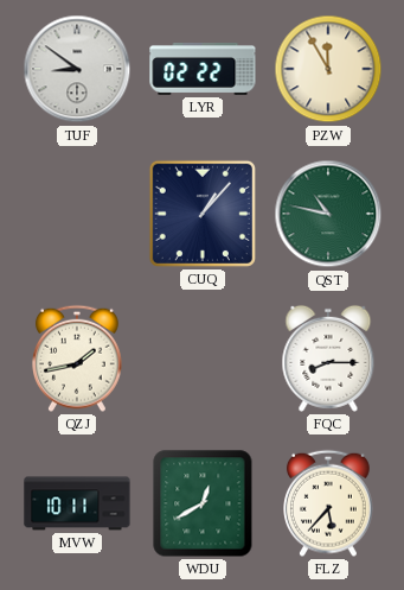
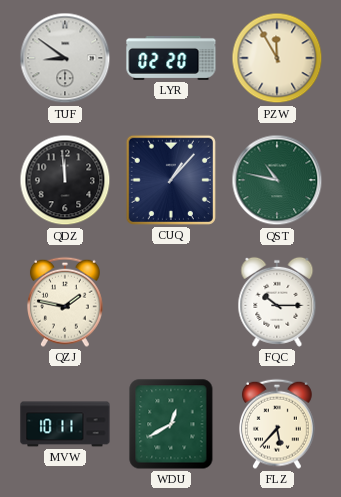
LYR: 02:22 -> 02:20
QDZ: none -> 11:59
QZJ: 1:43 -> 1:47
FQC: 8:15 -> 10:15
